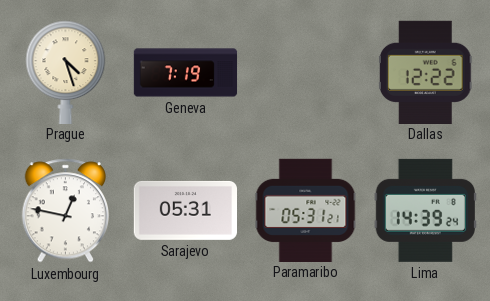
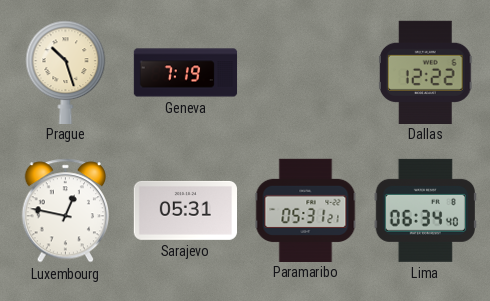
Prague: 4:27 -> 10:27
Lima: 14:39 -> 06:34
